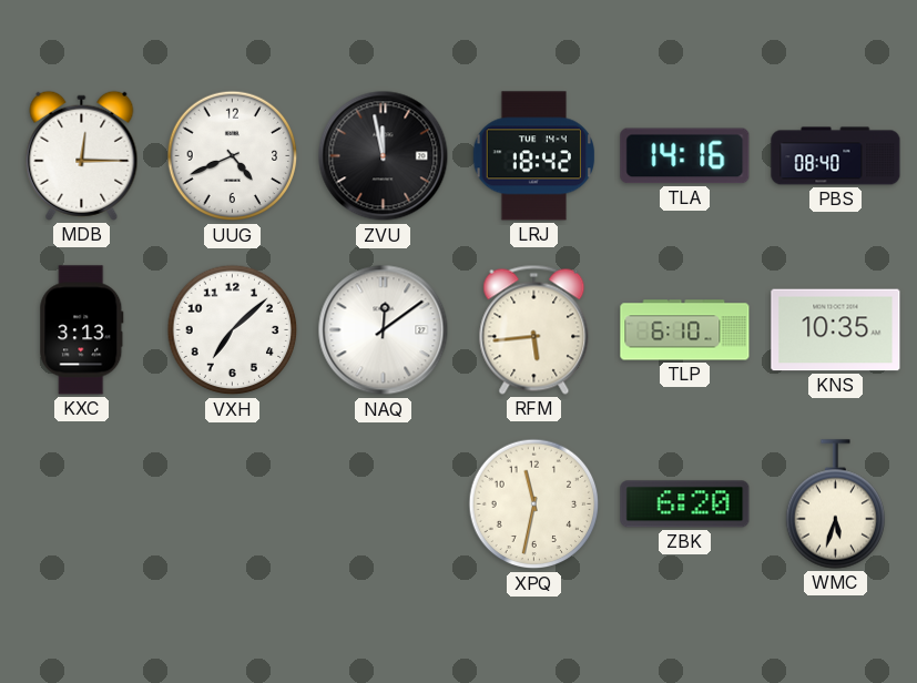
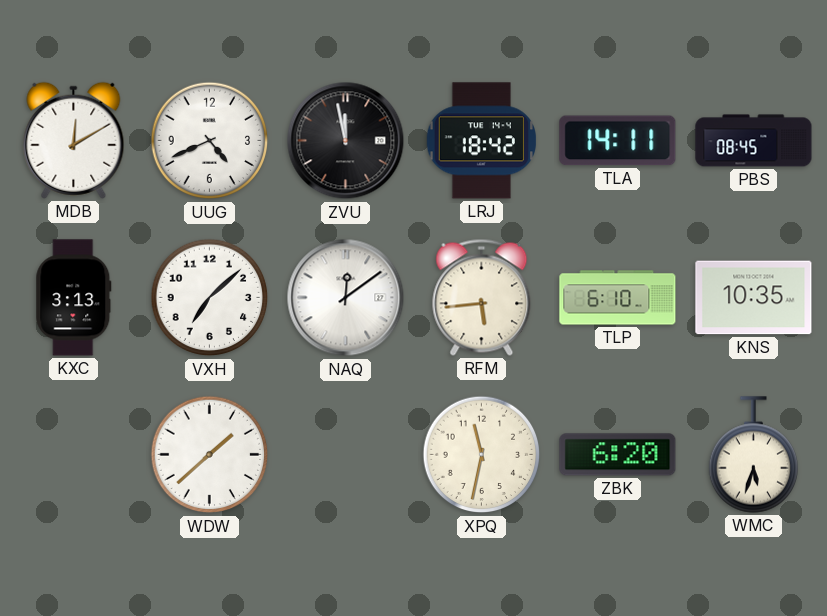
MDB: 12:15 -> 12:10
TLA: 14:16 -> 14:11
PBS: 08:40 -> 08:45
WDW: none -> 1:38
